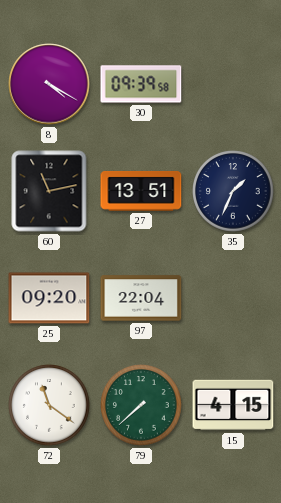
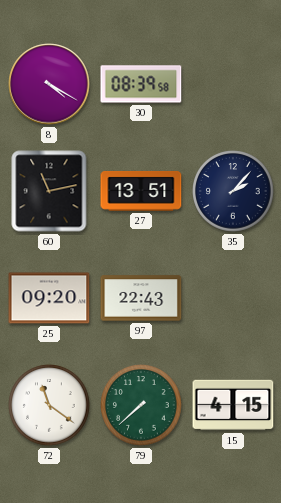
30: 09:39 -> 08:39
35: 1:34 -> 2:07
97: 22:04 -> 22:43
